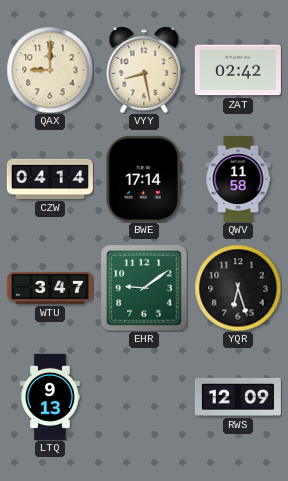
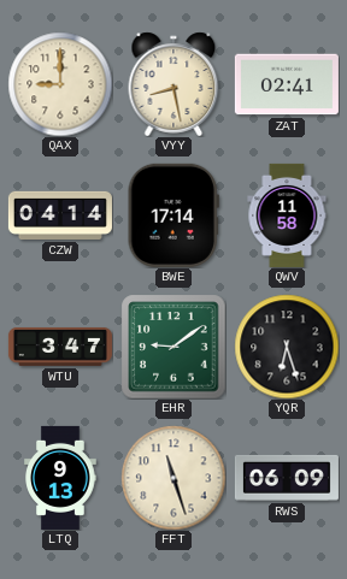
ZAT: 02:42 -> 02:41
FFT: none -> 11:27
RWS: 12:09 -> 06:09
